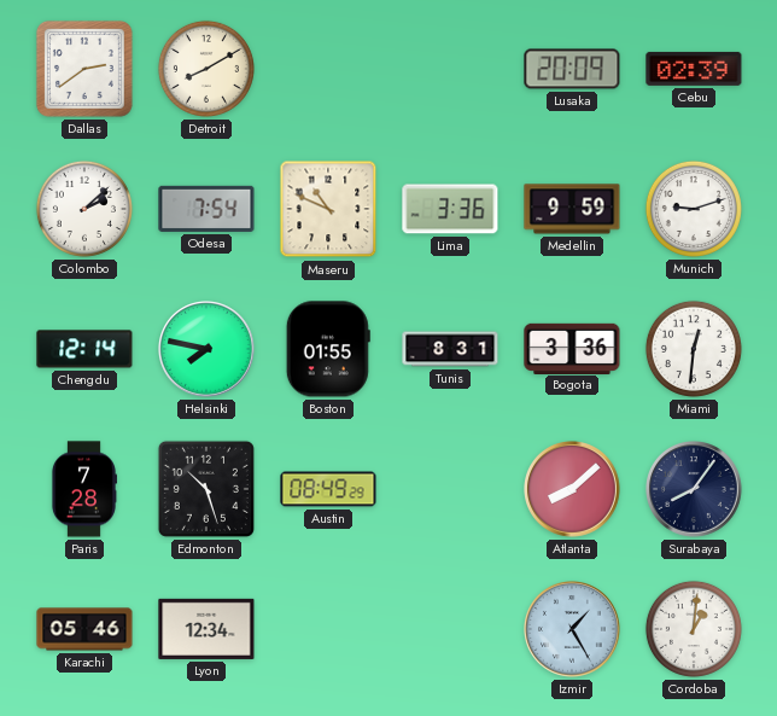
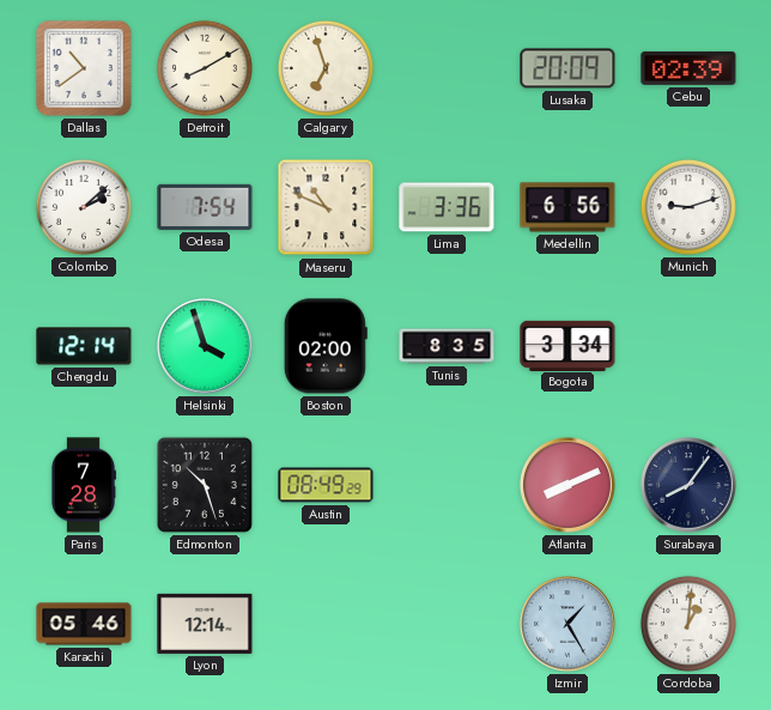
Dallas: 2:39 -> 10:39
Calgary: none -> 6:57
Medellin: 9:59 -> 6:56
Helsinki: 7:47 -> 3:57
Boston: 01:55 -> 02:00
Tunis: 8:31 -> 8:35
Bogota: 3:36 -> 3:34
Miami: 12:31 -> none
Atlanta: 8:08 -> 8:11
Lyon: 12:34 -> 12:14
